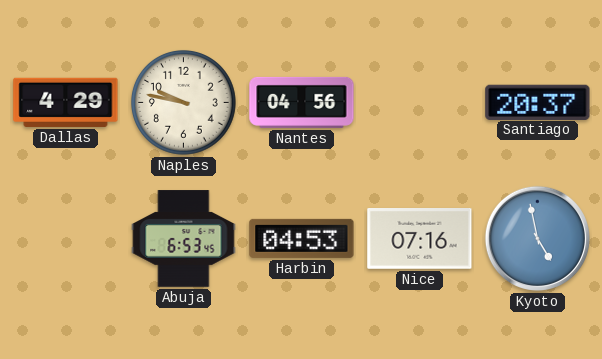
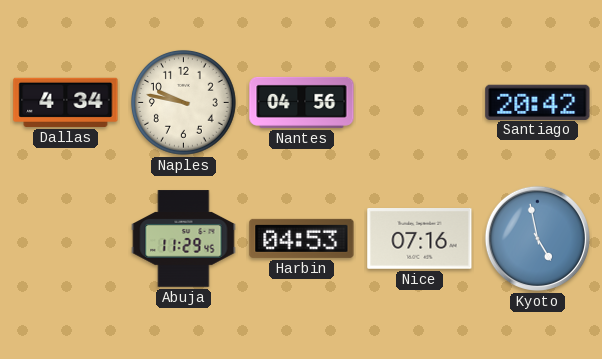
Dallas: 4:29 -> 4:34
Santiago: 20:37 -> 20:42
Abuja: 6:53 -> 11:29
